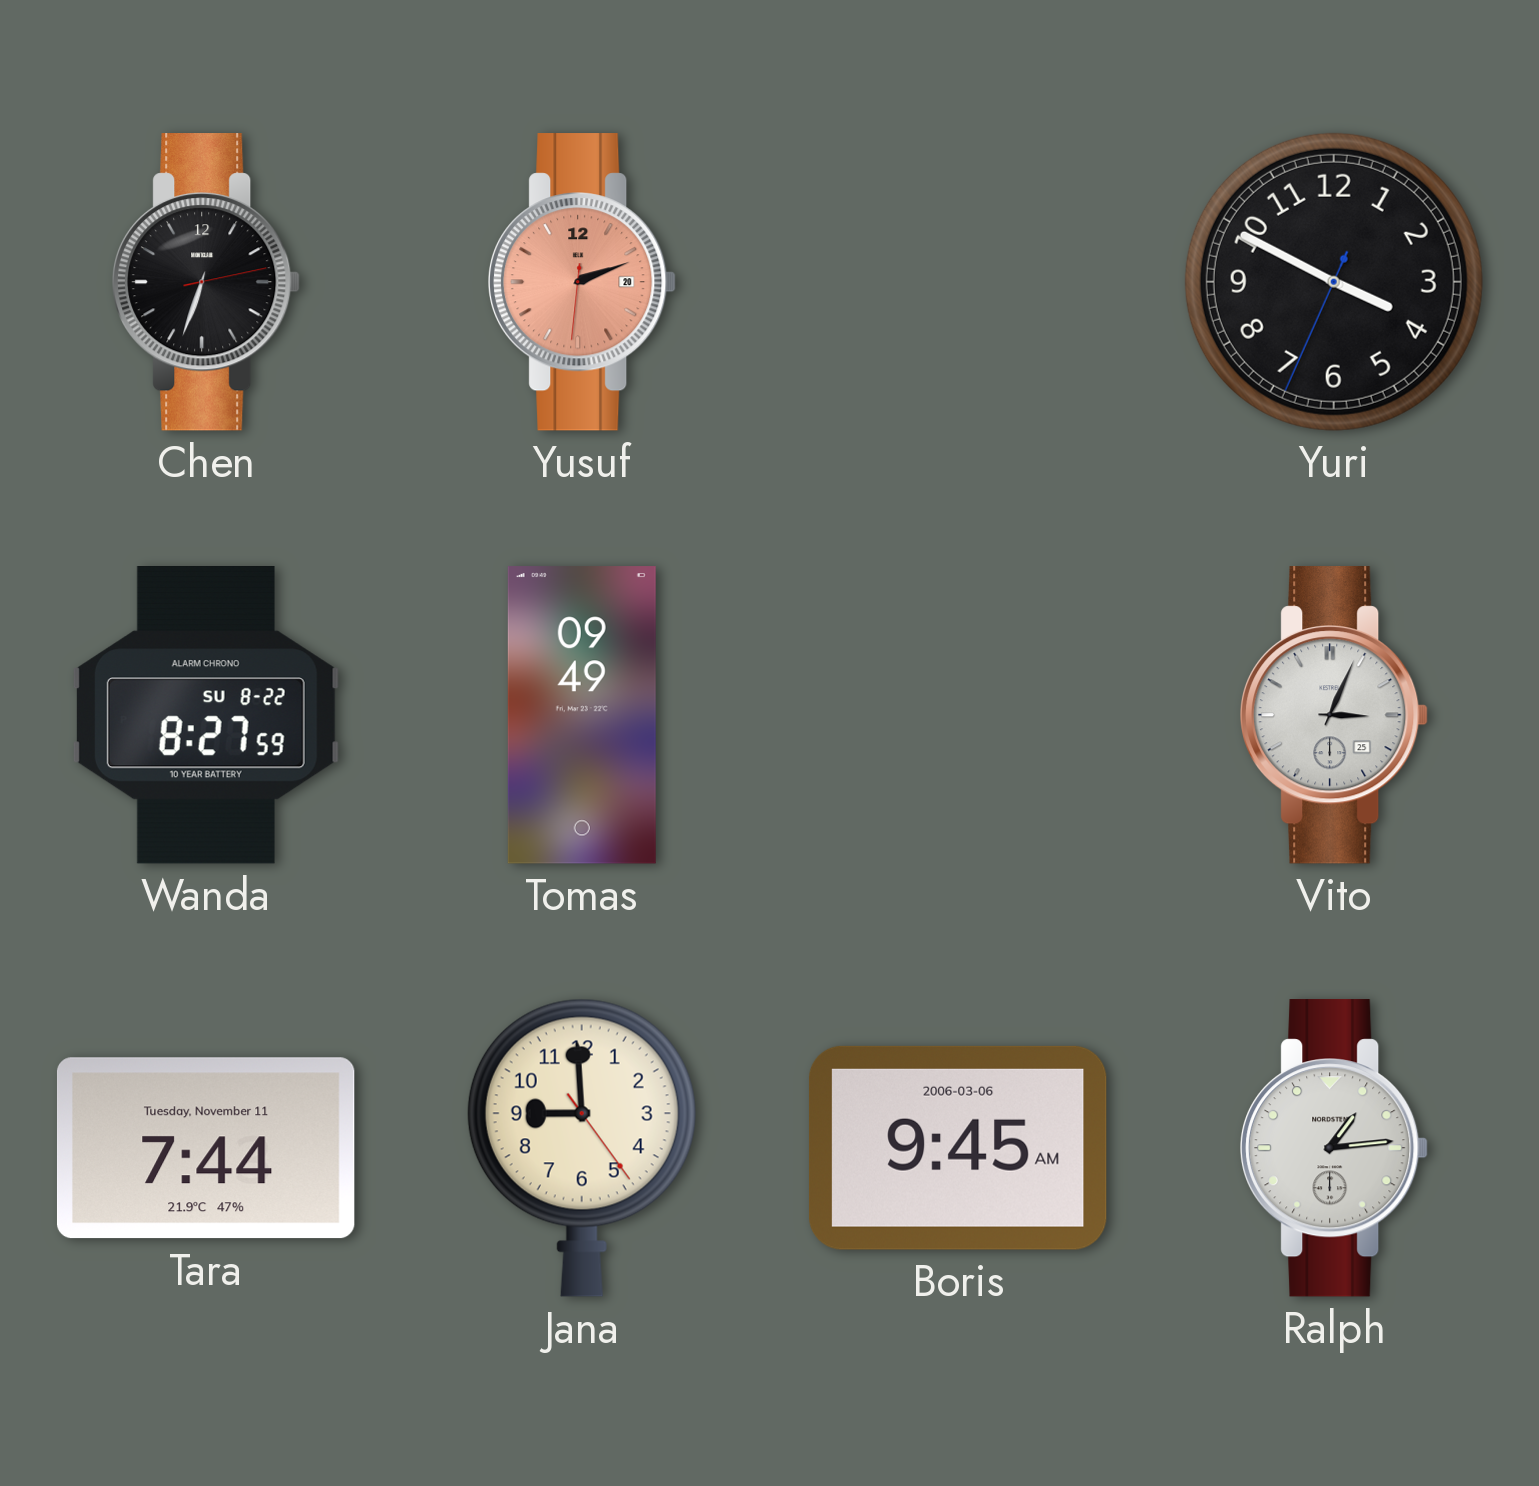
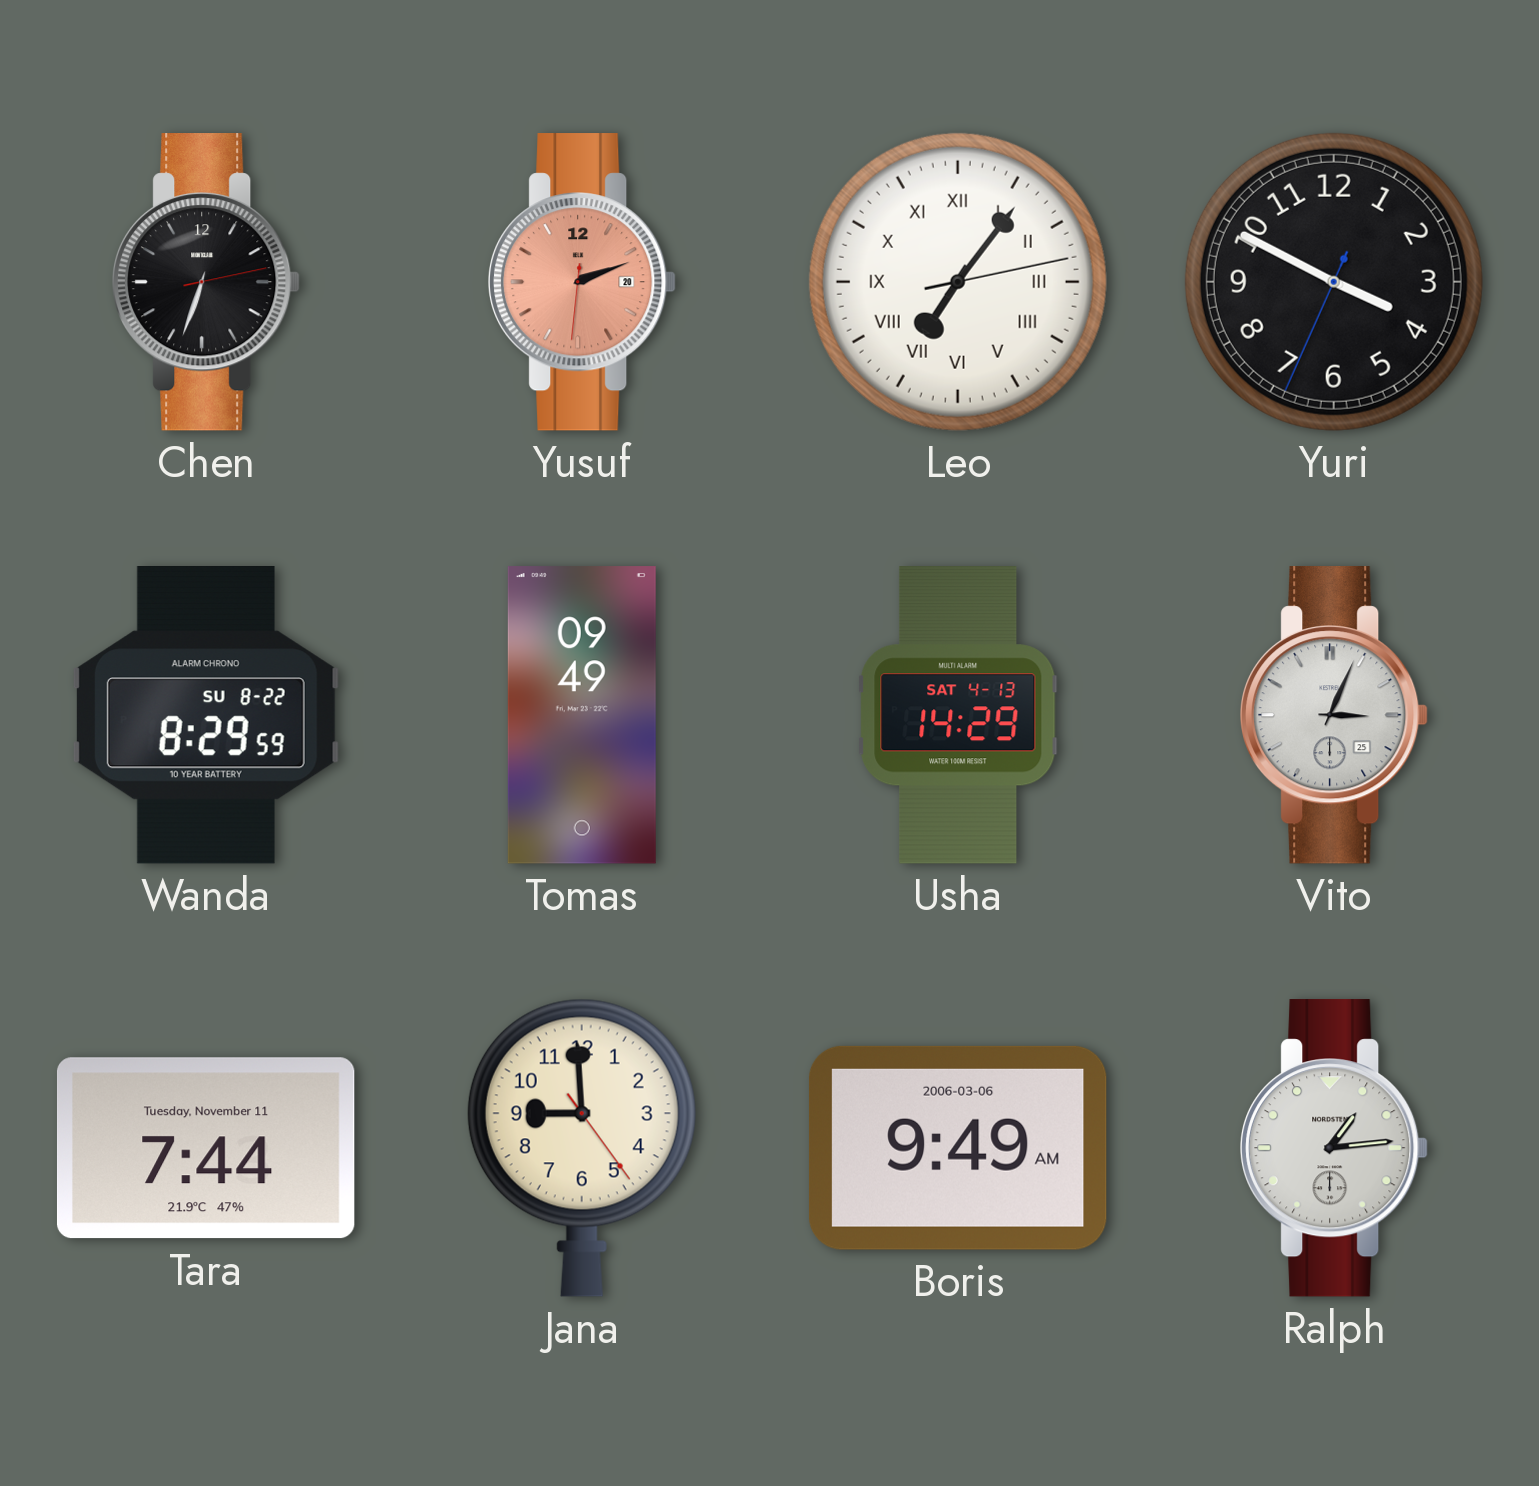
Leo: none -> 7:06
Wanda: 8:27 -> 8:29
Usha: none -> 14:29
Boris: 9:45 -> 9:49
